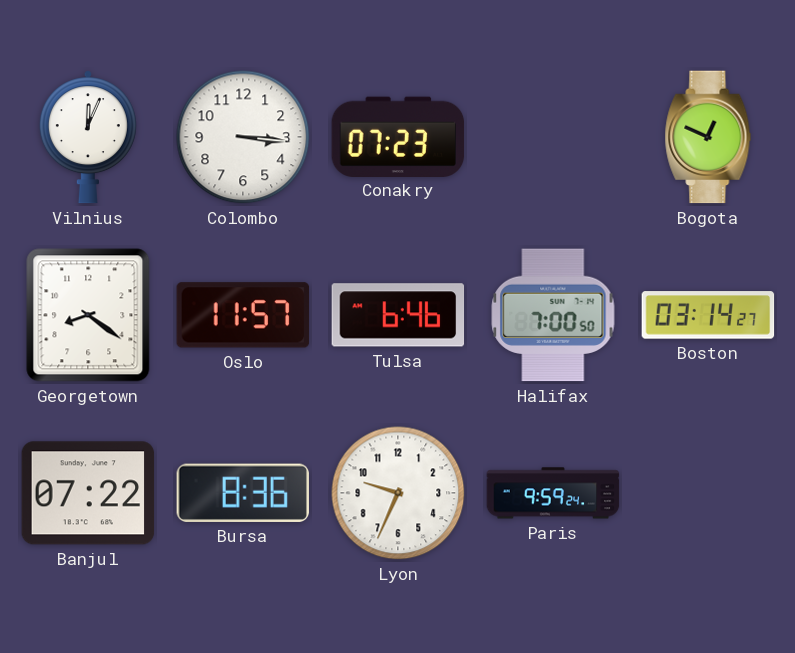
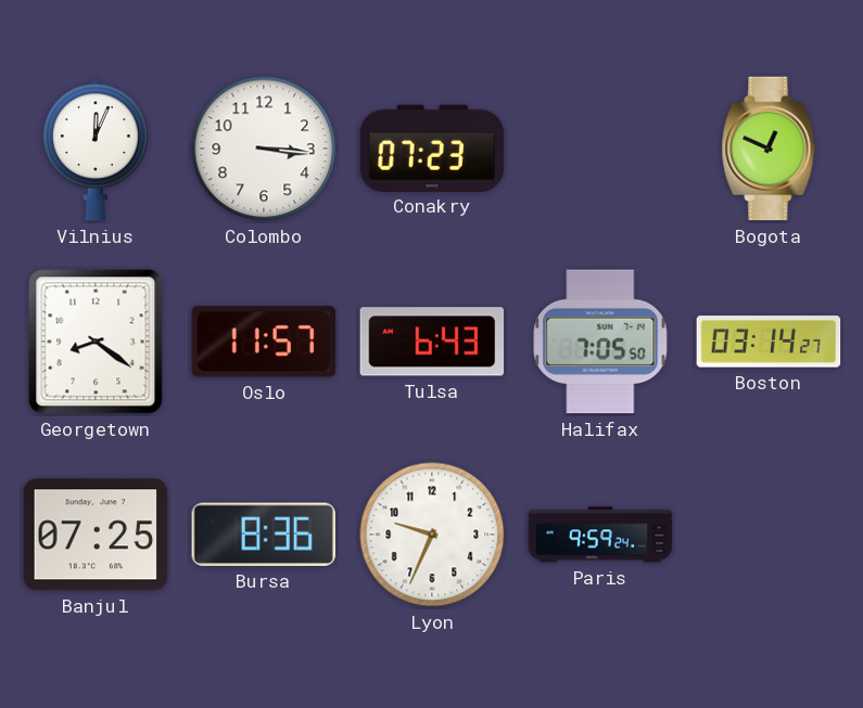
Tulsa: 6:46 -> 6:43
Halifax: 7:00 -> 7:05
Banjul: 07:22 -> 07:25
